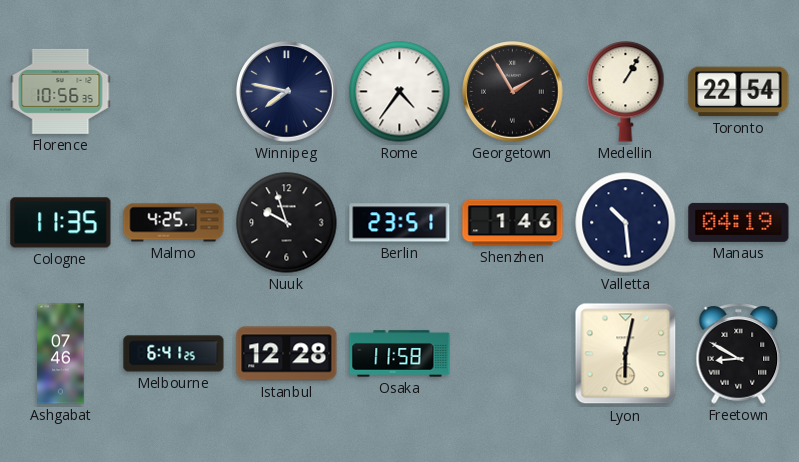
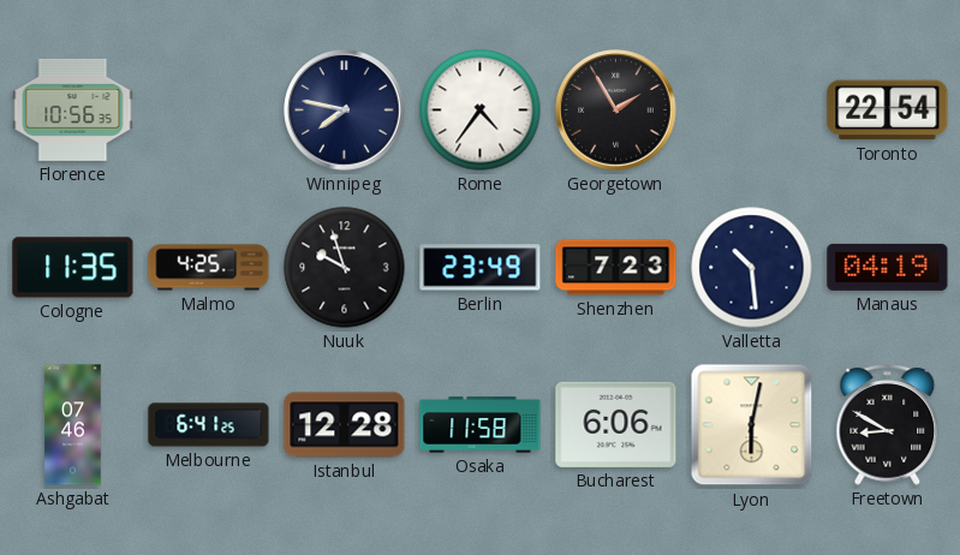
Medellin: 1:05 -> none
Berlin: 23:51 -> 23:49
Shenzhen: 1:46 -> 7:23
Bucharest: none -> 6:06
